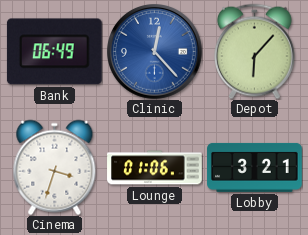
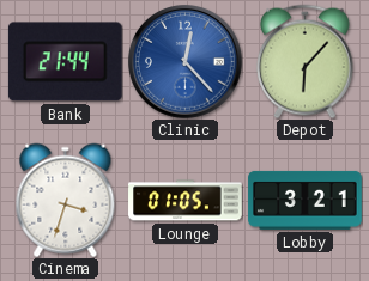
Bank: 06:49 -> 21:44
Lounge: 01:06 -> 01:05
